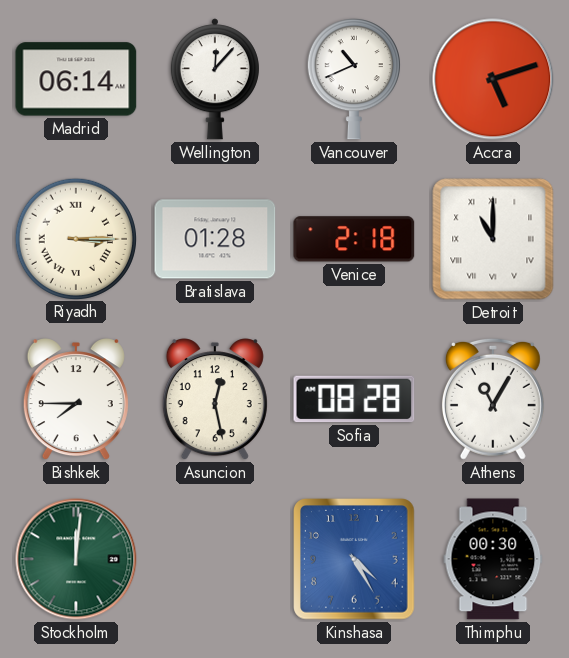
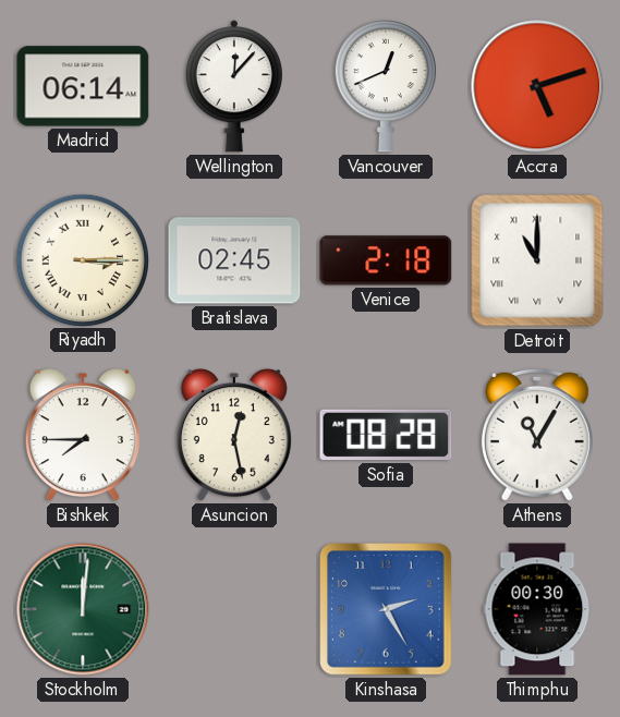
Vancouver: 10:41 -> 12:41
Bratislava: 01:28 -> 02:45
Kinshasa: 4:25 -> 2:25
